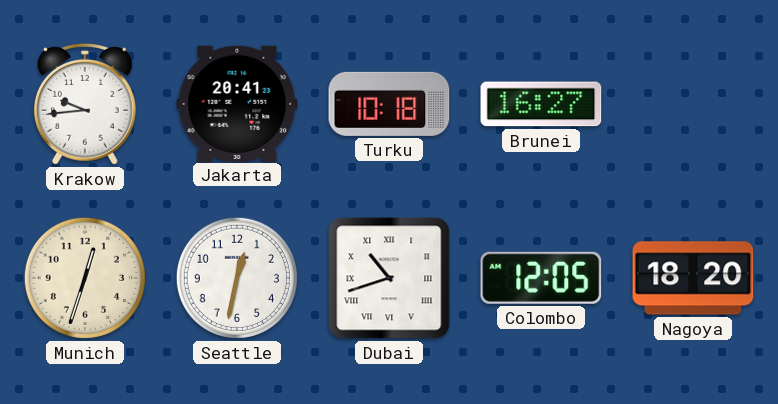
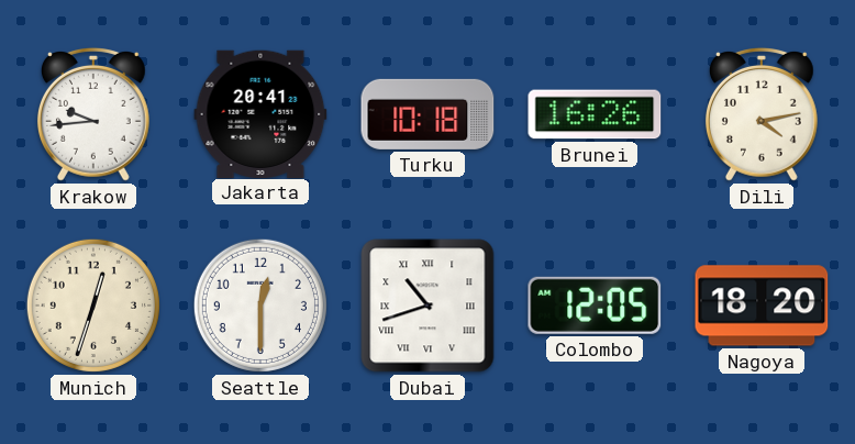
Brunei: 16:27 -> 16:26
Dili: none -> 4:13
Seattle: 12:32 -> 12:30
